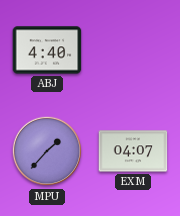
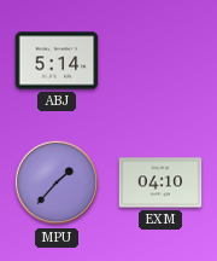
ABJ: 4:40 -> 5:14
EXM: 04:07 -> 04:10
